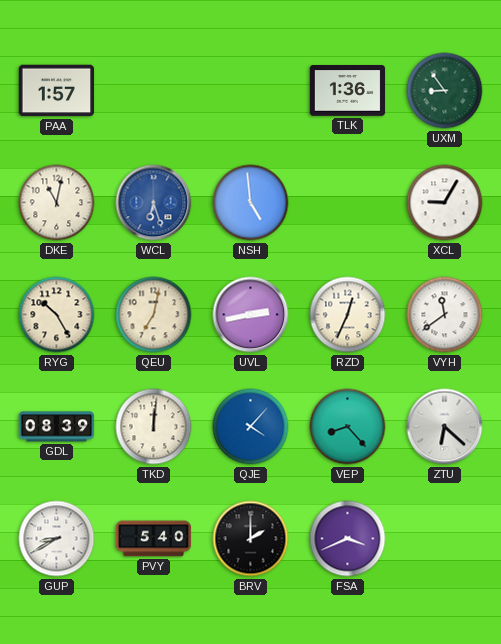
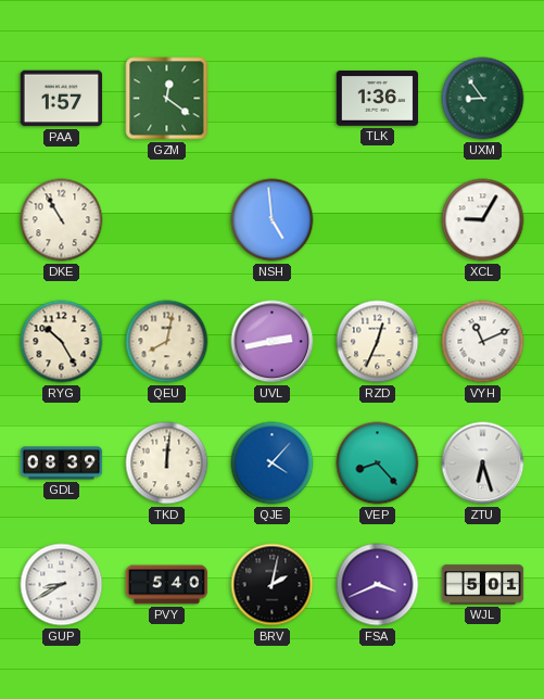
GZM: none -> 12:21
DKE: 11:02 -> 10:55
WCL: 6:27 -> none
QEU: 7:02 -> 8:02
VYH: 11:39 -> 11:11
ZTU: 6:22 -> 6:27
BRV: 2:00 -> 2:02
WJL: none -> 5:01
